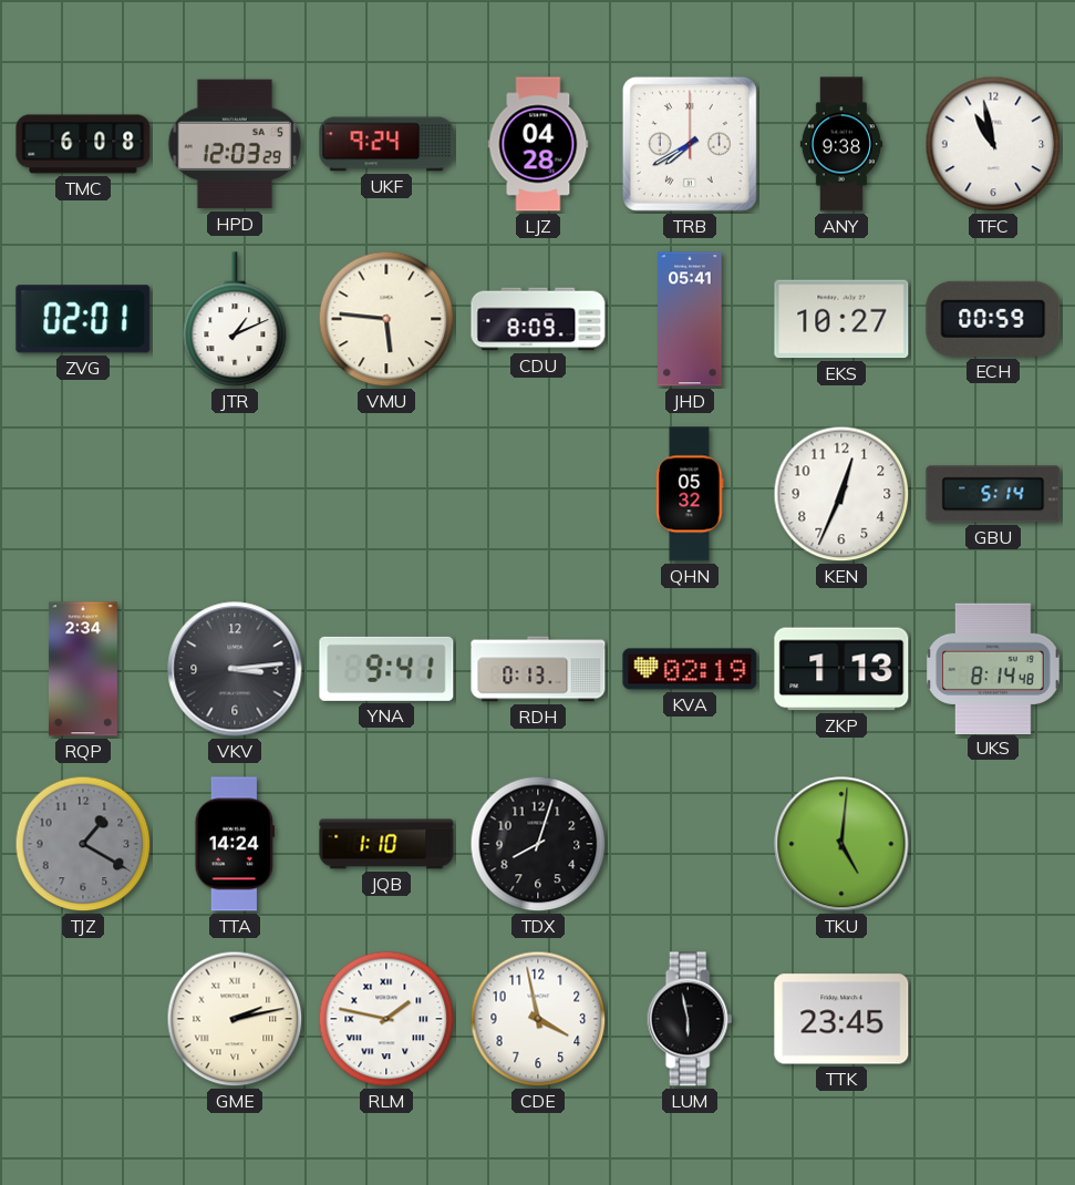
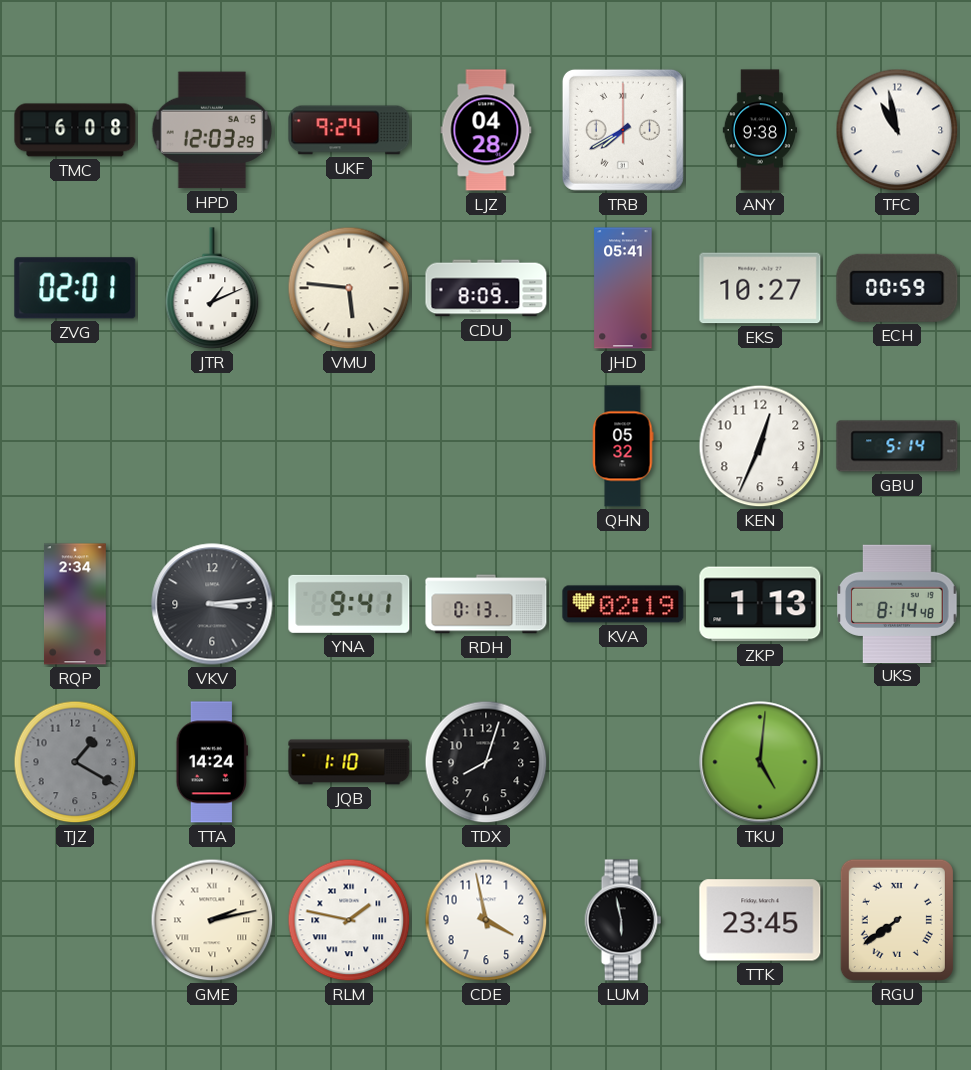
RGU: none -> 7:39
